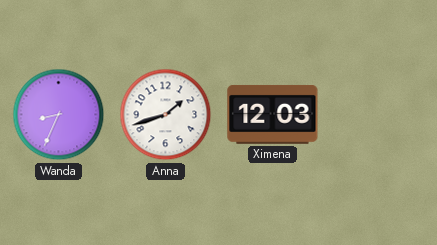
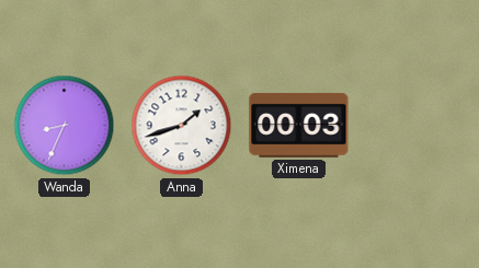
Ximena: 12:03 -> 00:03
